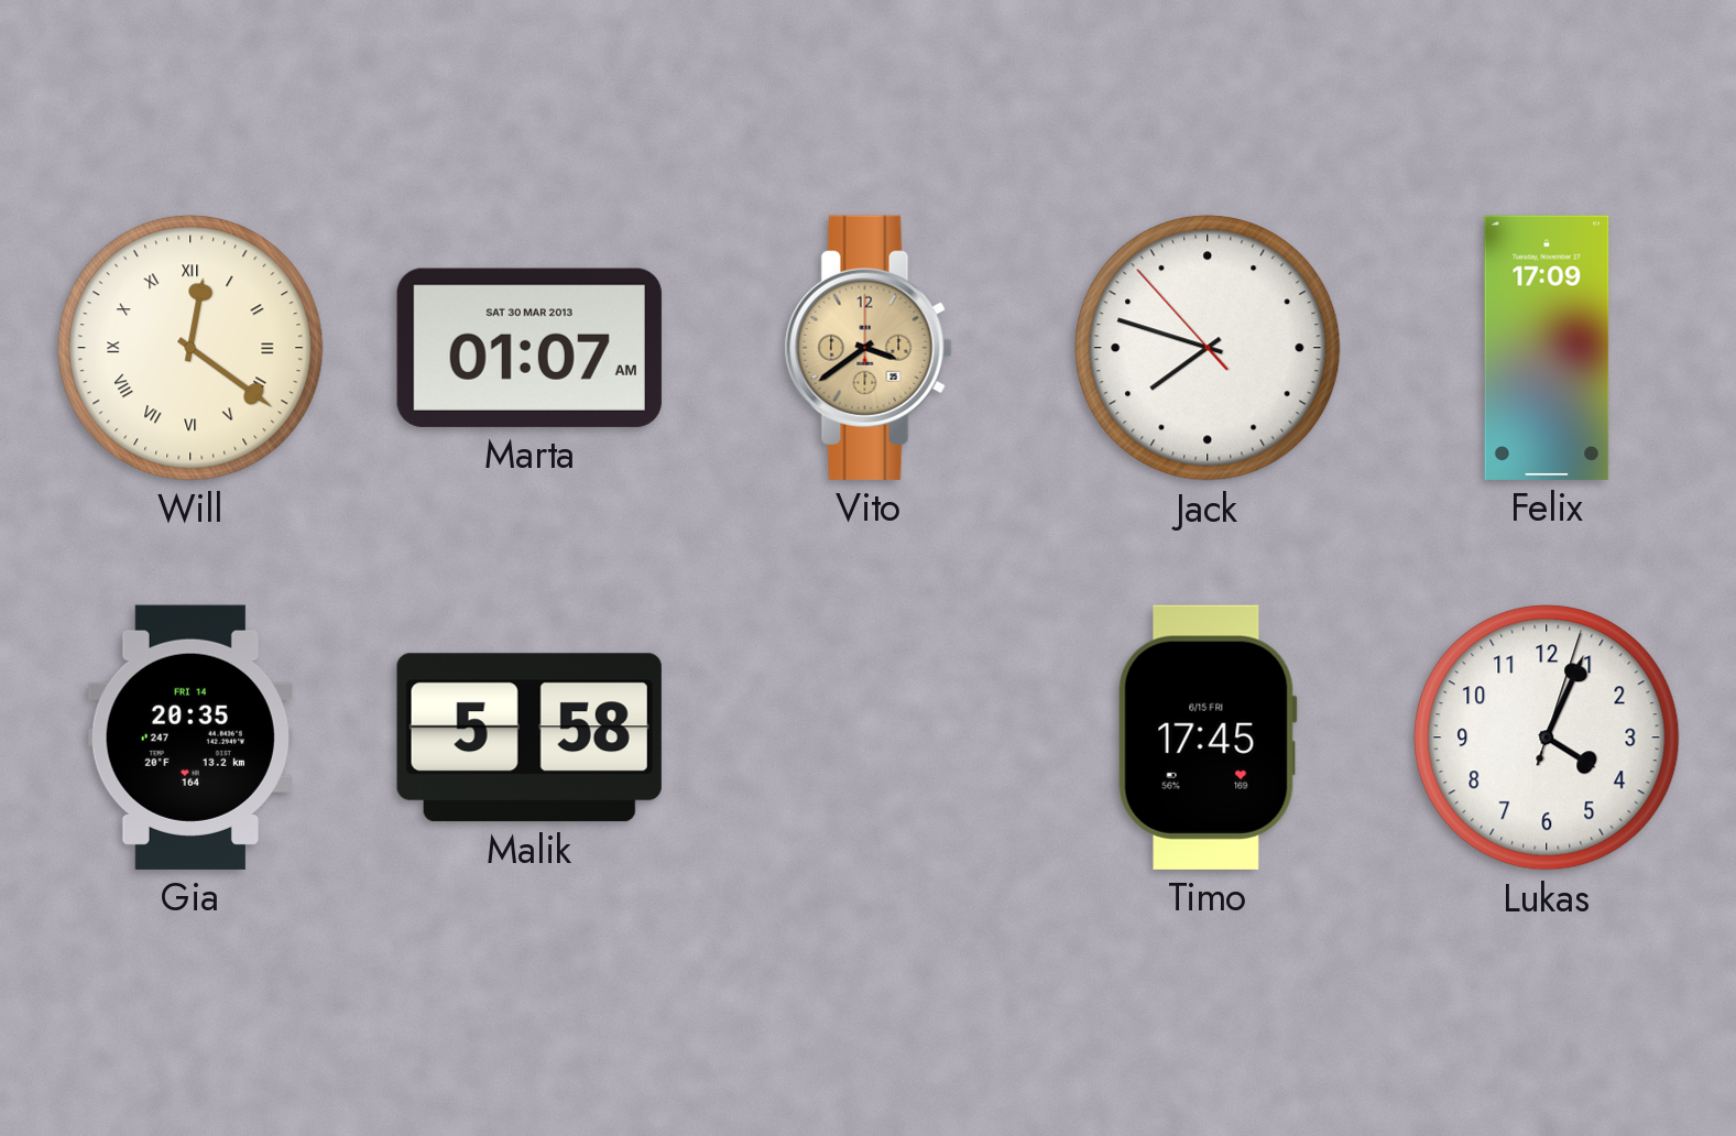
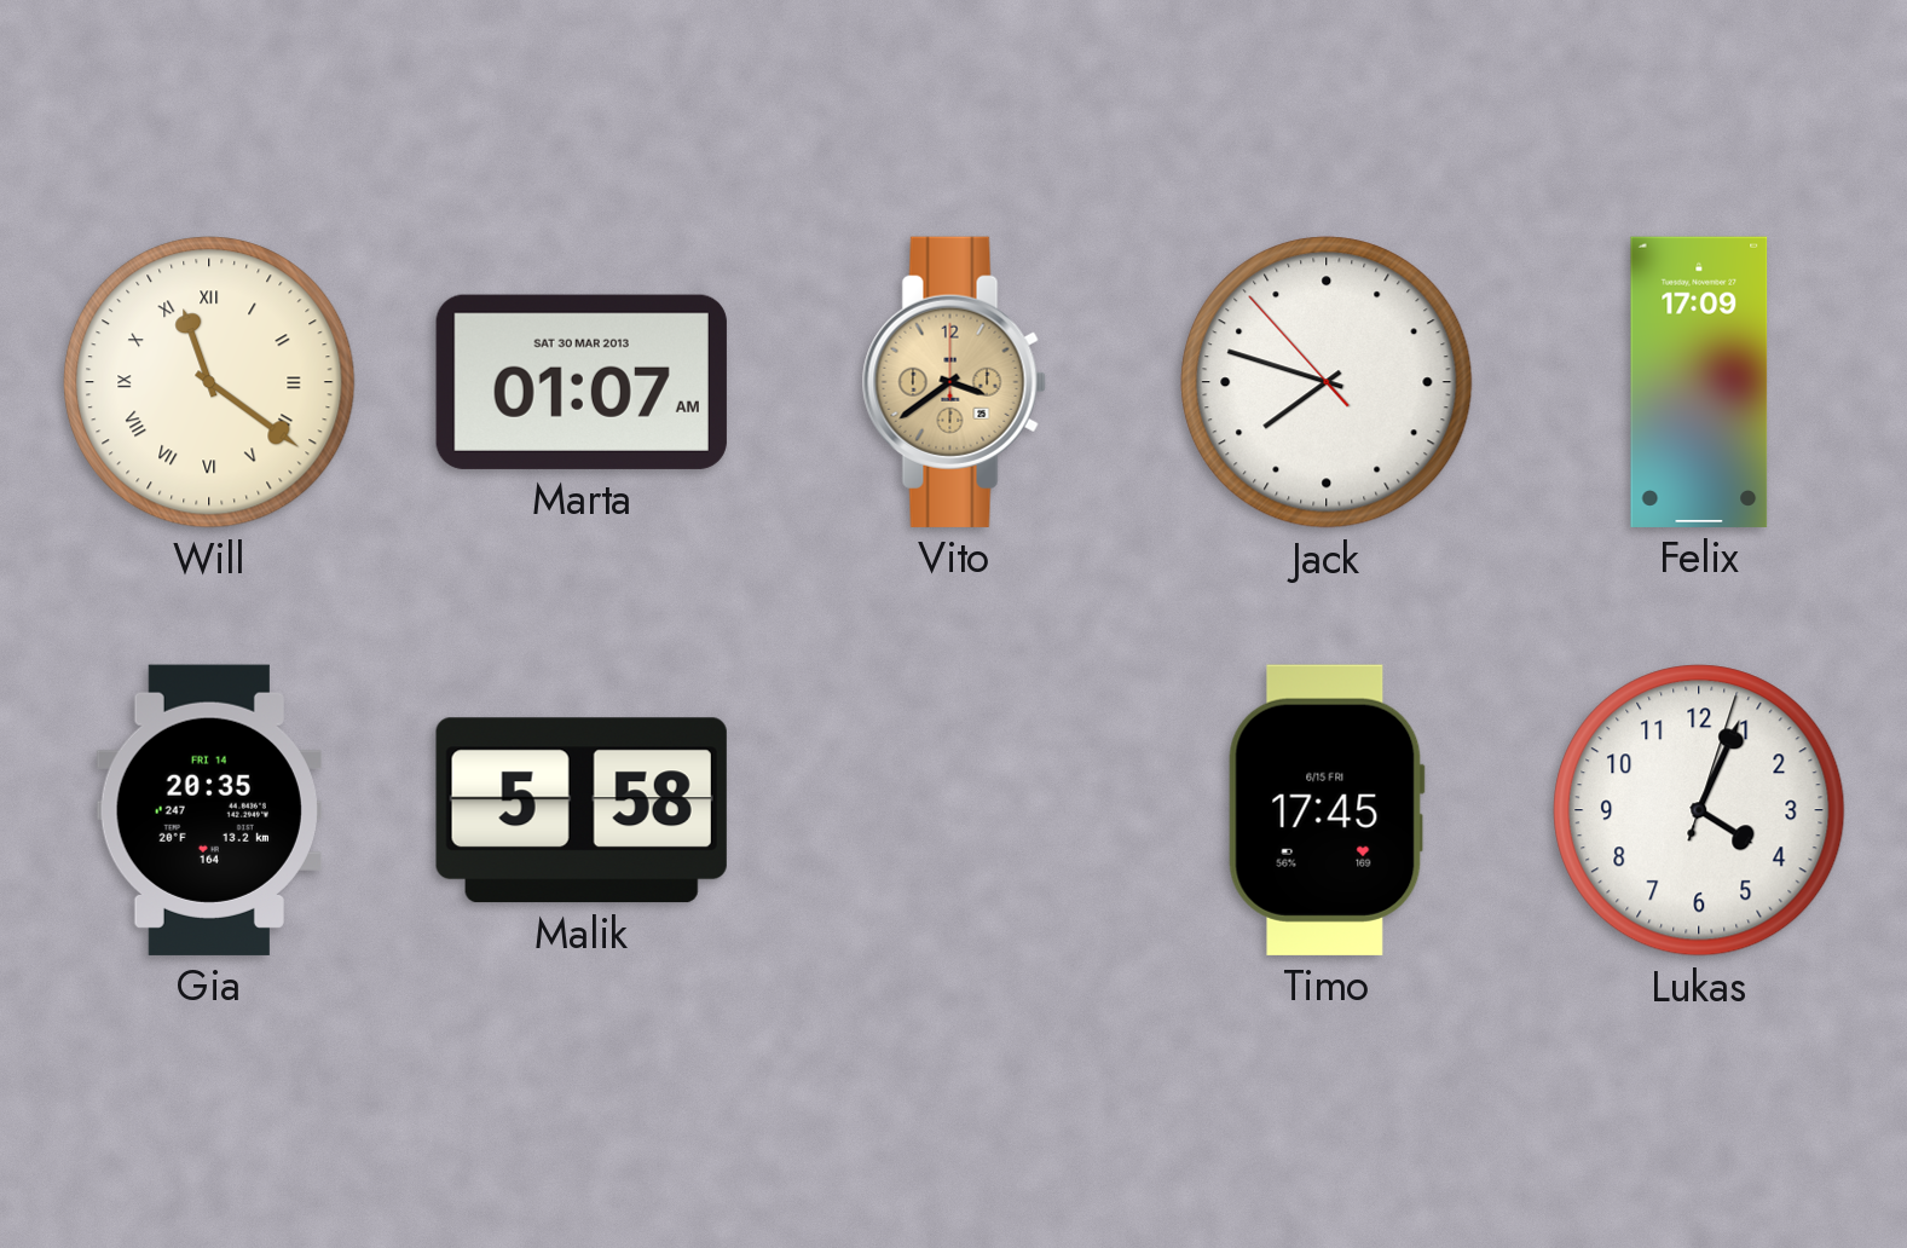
Will: 12:21 -> 11:21
